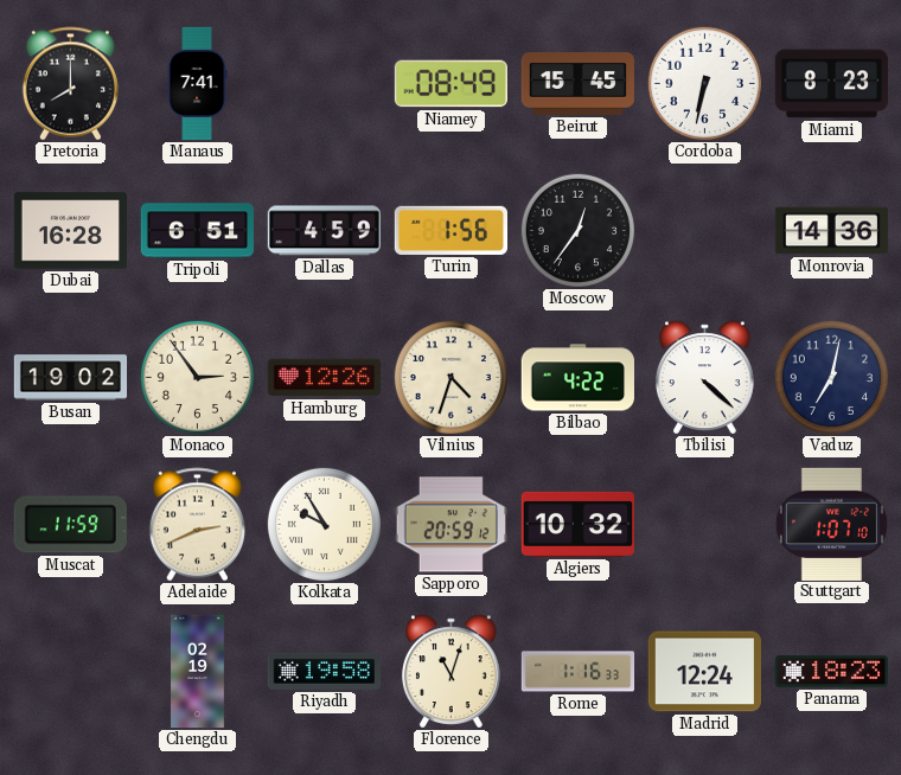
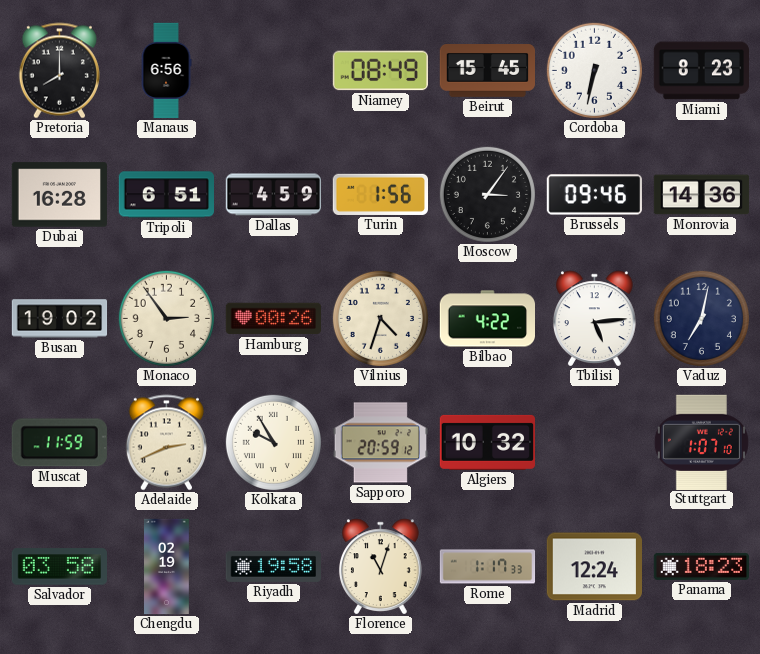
Manaus: 7:41 -> 6:56
Moscow: 12:36 -> 3:06
Brussels: none -> 09:46
Hamburg: 12:26 -> 00:26
Tbilisi: 4:22 -> 5:14
Salvador: none -> 03:58
Rome: 1:16 -> 1:17
